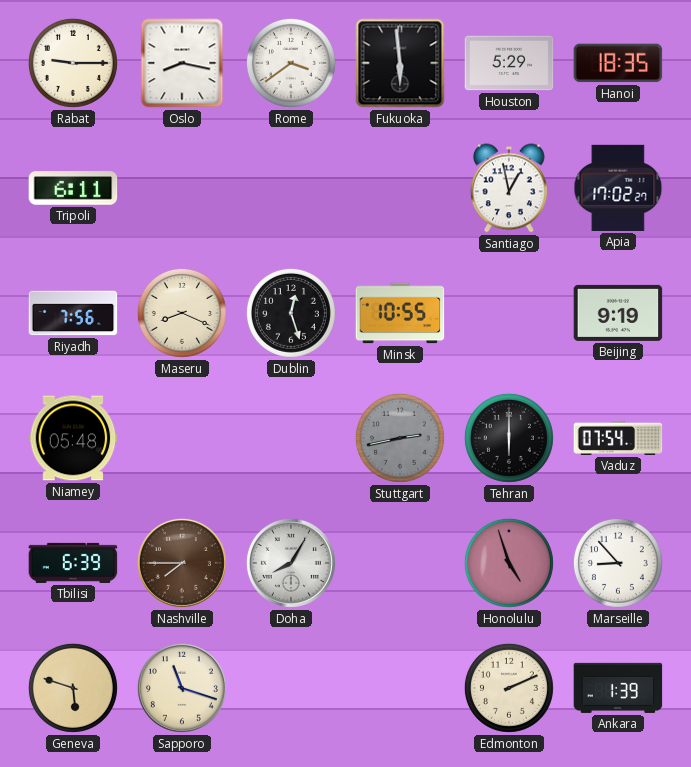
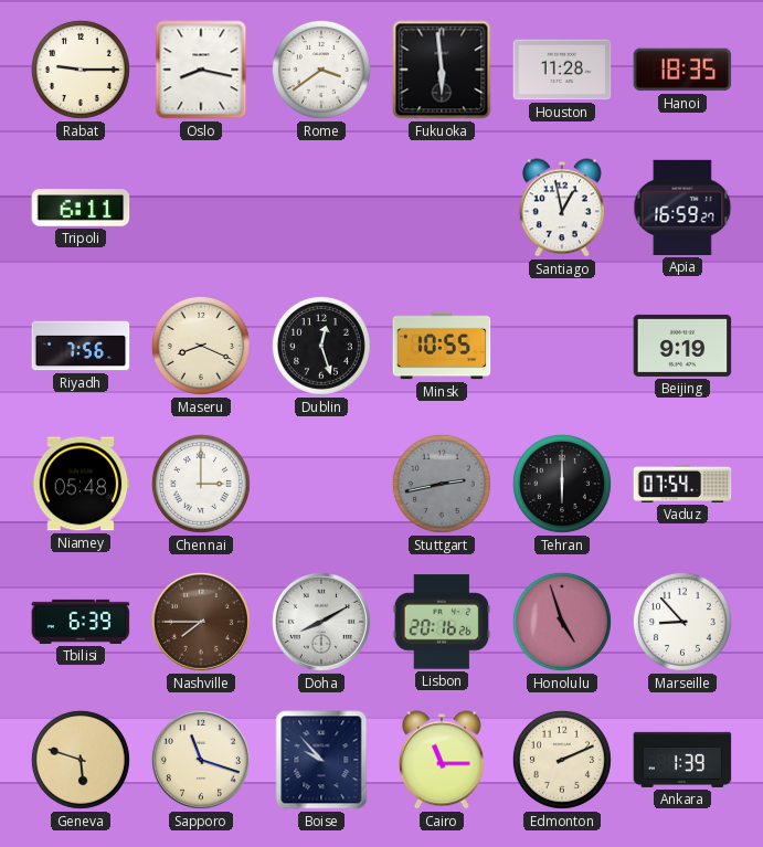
Houston: 5:29 -> 11:28
Apia: 17:02 -> 16:59
Chennai: none -> 3:00
Doha: 8:05 -> 8:10
Lisbon: none -> 20:16
Boise: none -> 9:53
Cairo: none -> 11:15
